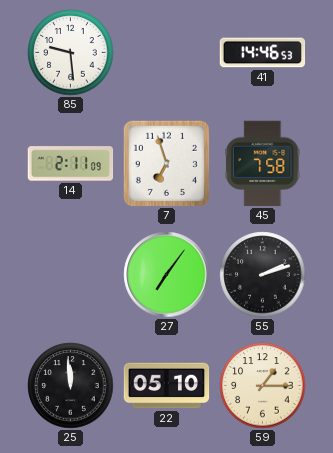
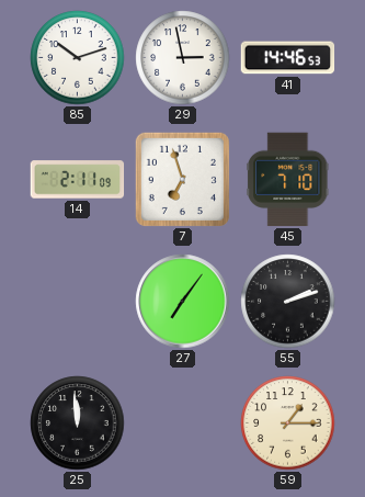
85: 9:29 -> 10:12
29: none -> 2:58
45: 7:58 -> 7:10
22: 05:10 -> none
